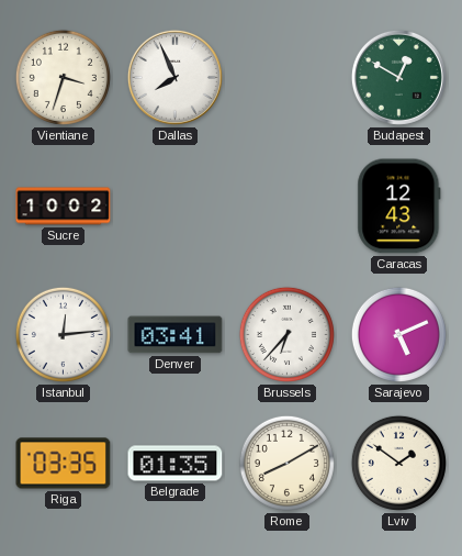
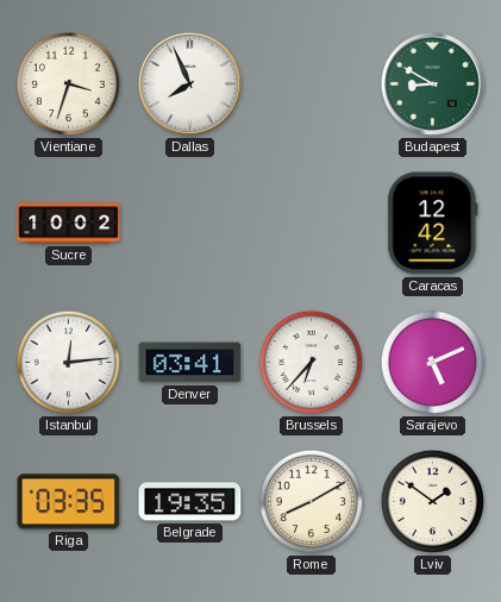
Budapest: 12:50 -> 8:50
Caracas: 12:43 -> 12:42
Belgrade: 01:35 -> 19:35
